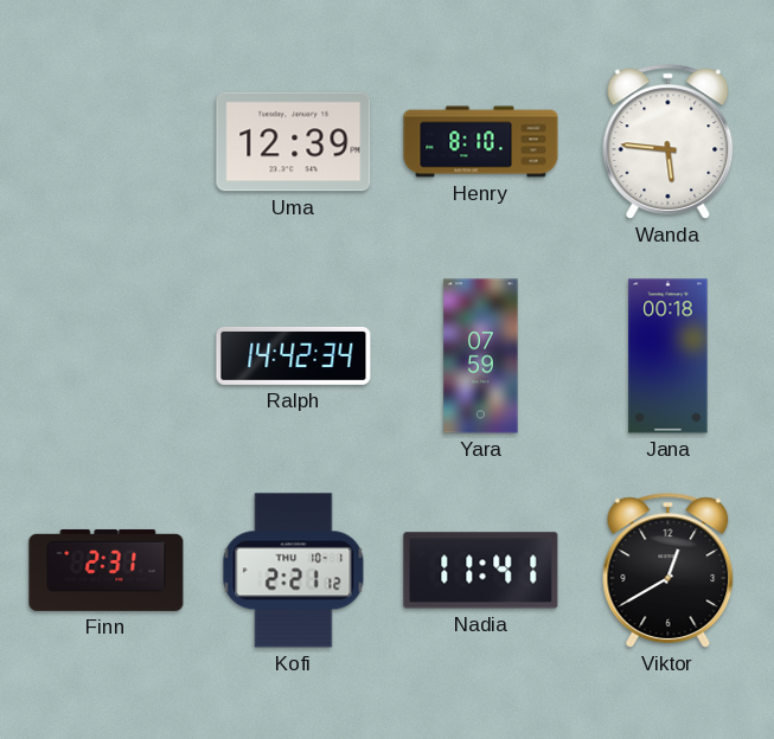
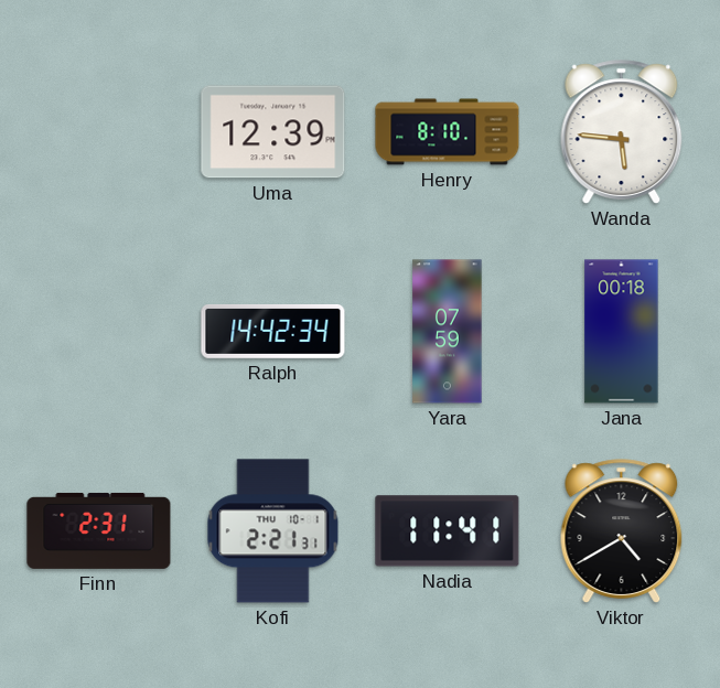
Kofi: 2:21:12 -> 2:21:31
Viktor: 12:40 -> 4:40
